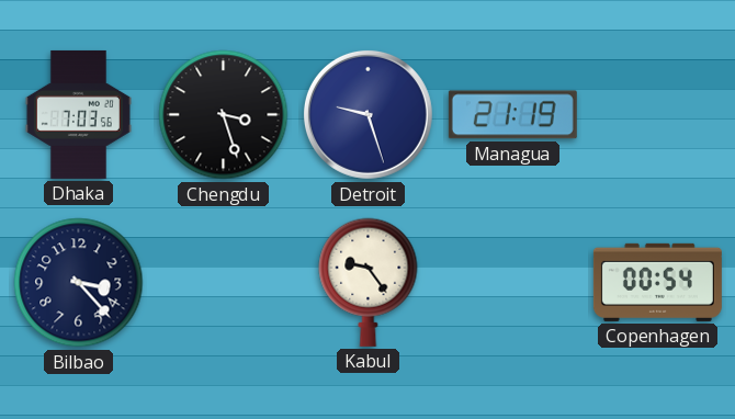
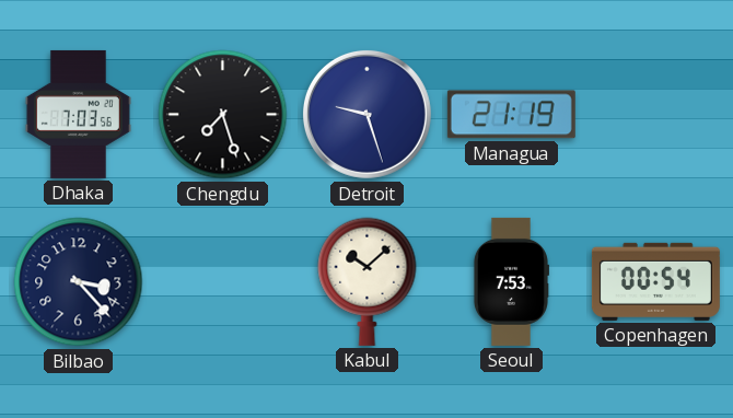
Chengdu: 3:27 -> 7:27
Kabul: 9:24 -> 10:08
Seoul: none -> 7:53
